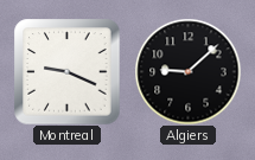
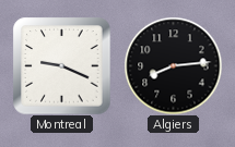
Algiers: 9:08 -> 8:14
